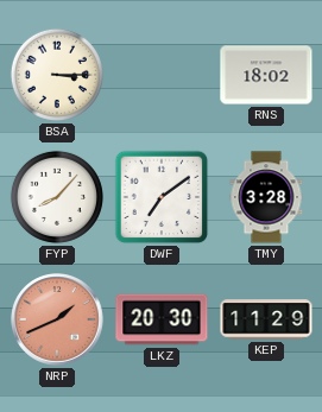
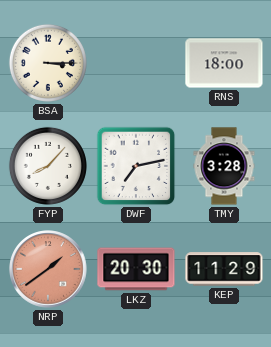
RNS: 18:02 -> 18:00
DWF: 7:09 -> 7:13
NRP: 1:41 -> 1:39
